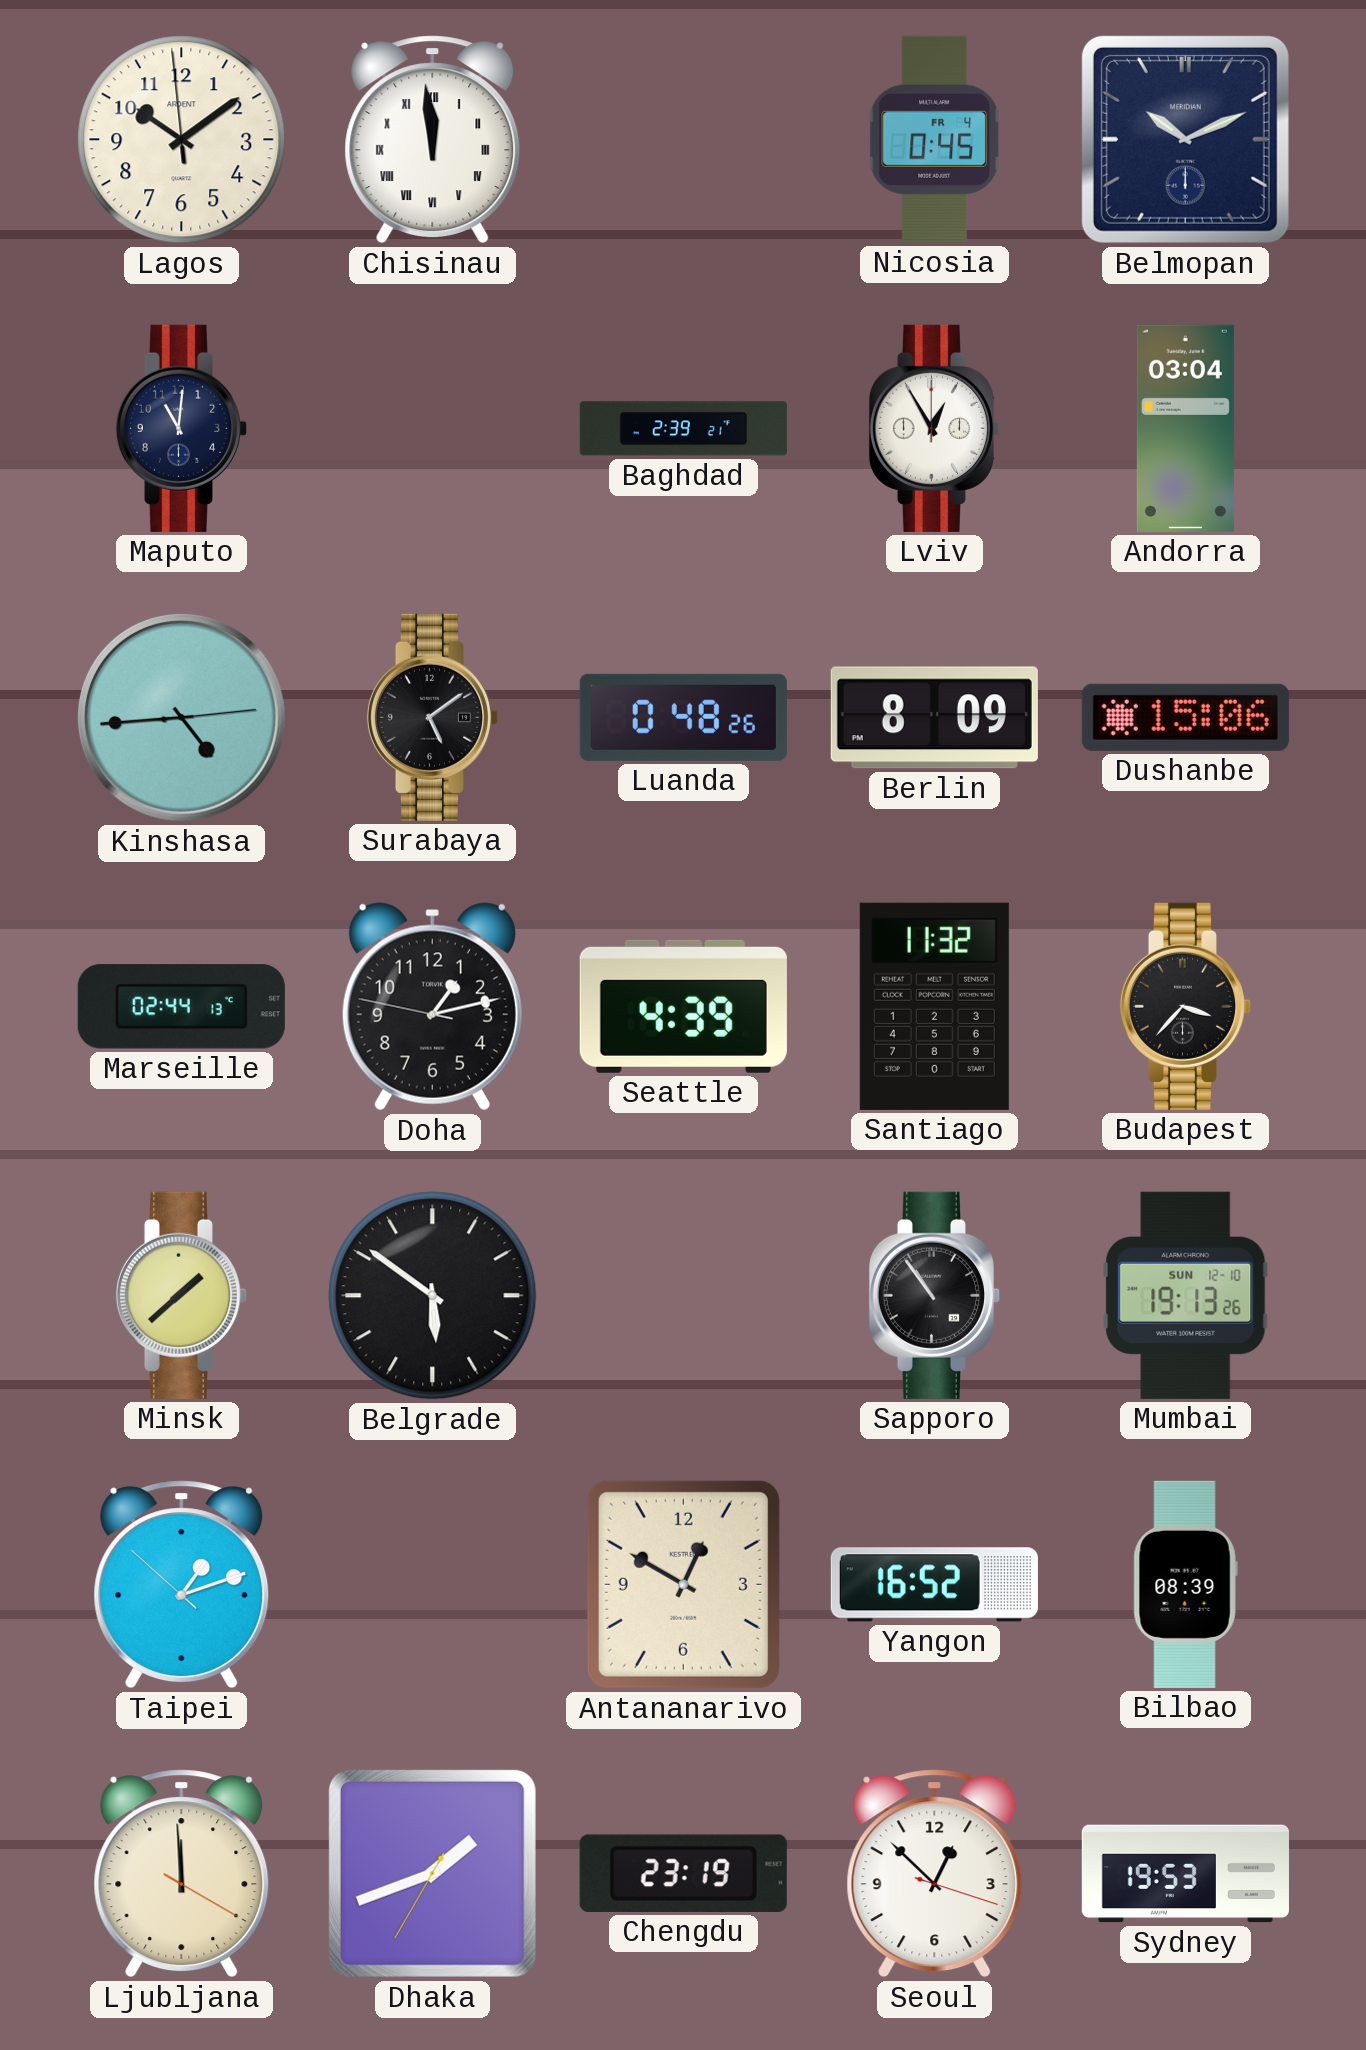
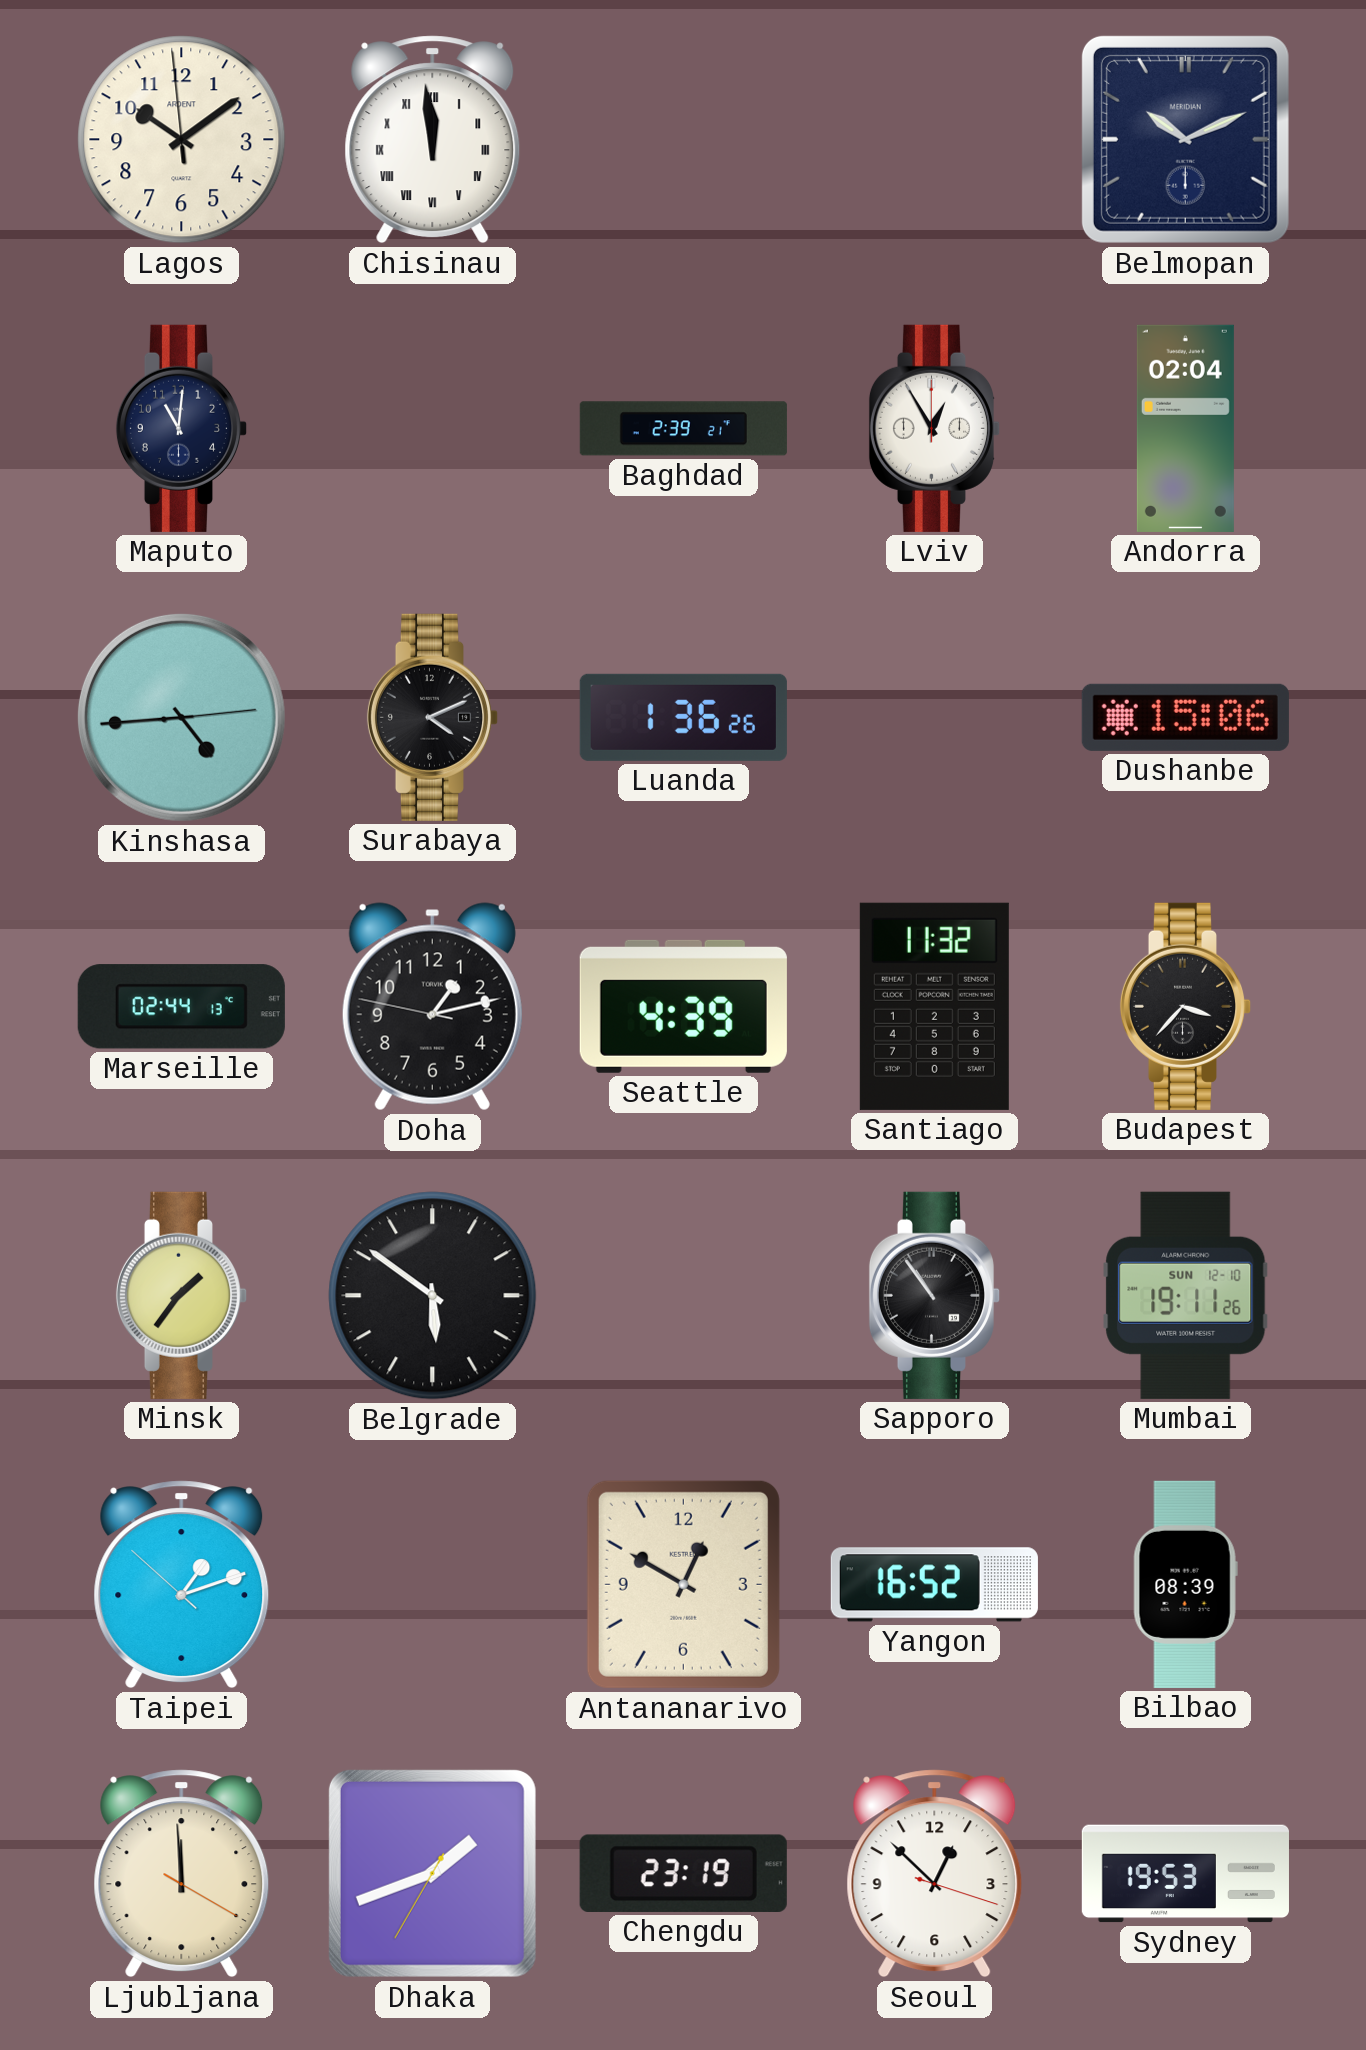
Nicosia: 0:45 -> none
Andorra: 03:04 -> 02:04
Surabaya: 5:09 -> 4:11
Luanda: 0:48 -> 1:36
Berlin: 8:09 -> none
Minsk: 1:38 -> 1:36
Mumbai: 19:13 -> 19:11
